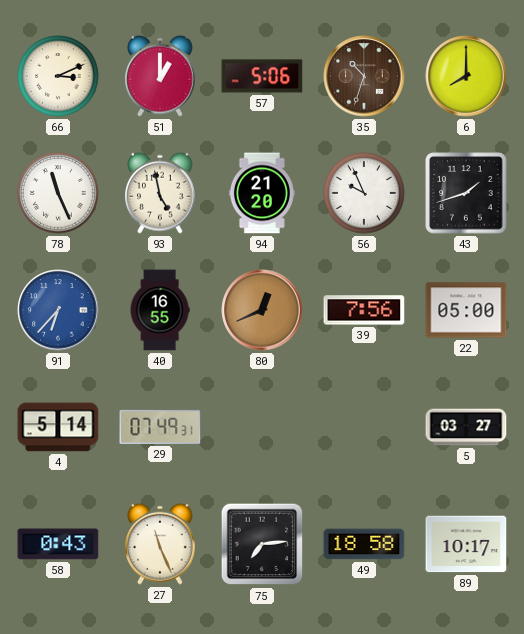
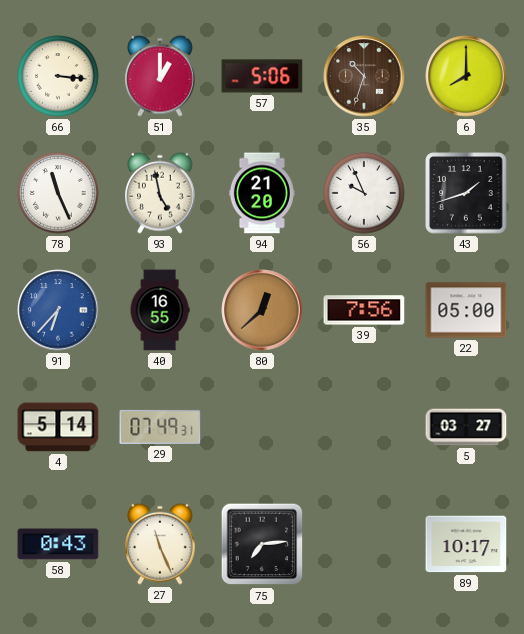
66: 3:11 -> 3:16
80: 12:41 -> 12:38
49: 18:58 -> none
